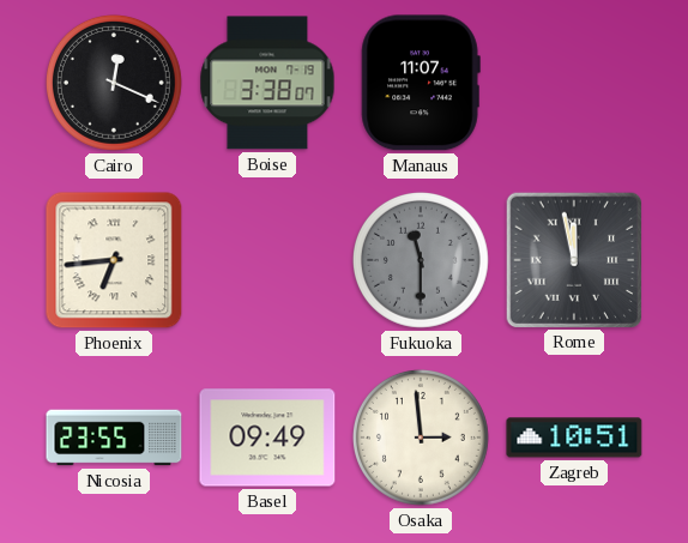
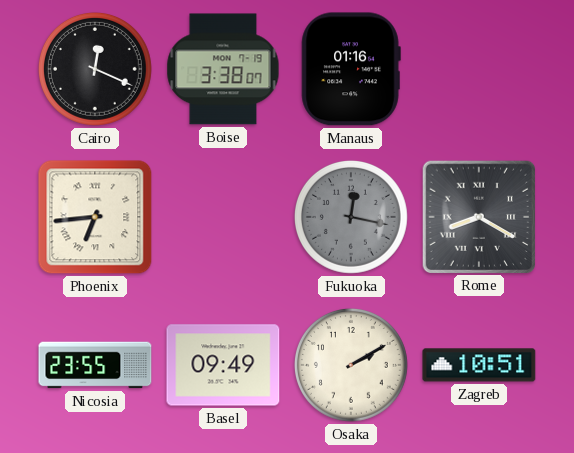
Manaus: 11:07 -> 01:16
Fukuoka: 11:30 -> 12:17
Rome: 11:58 -> 8:20
Osaka: 2:59 -> 2:10
